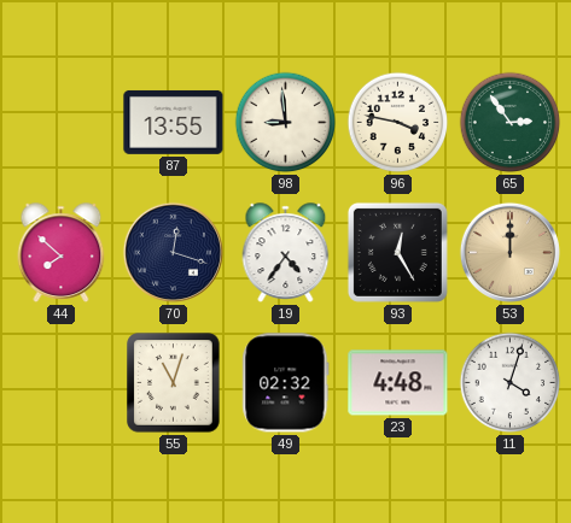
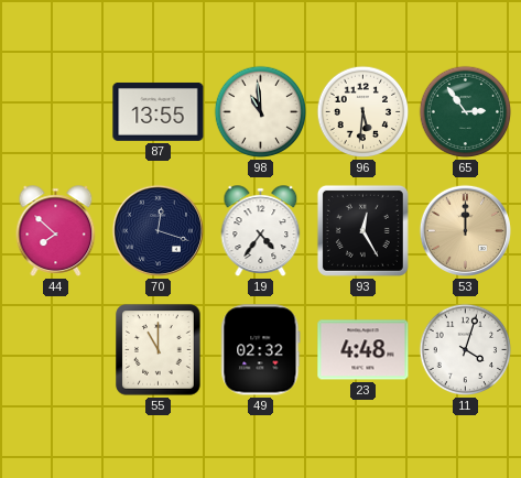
98: 8:59 -> 10:59
96: 3:47 -> 5:31
55: 11:03 -> 11:00
